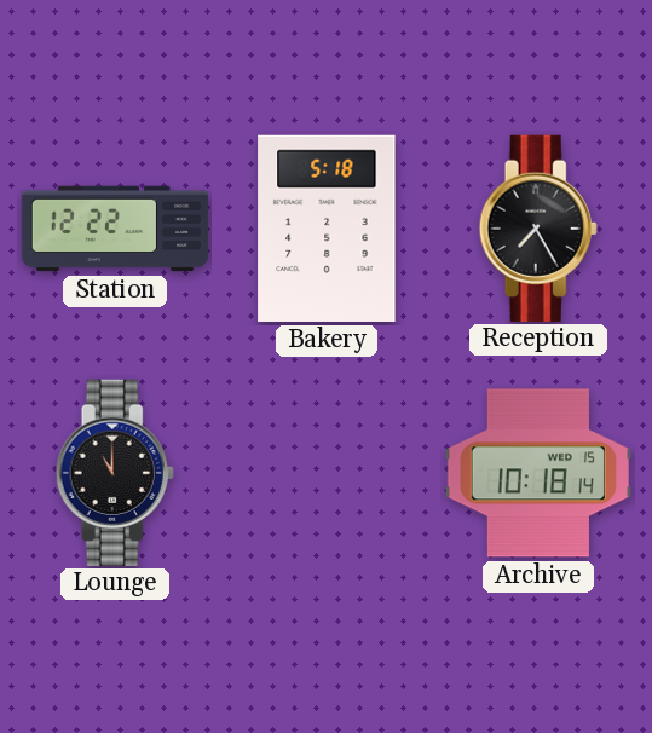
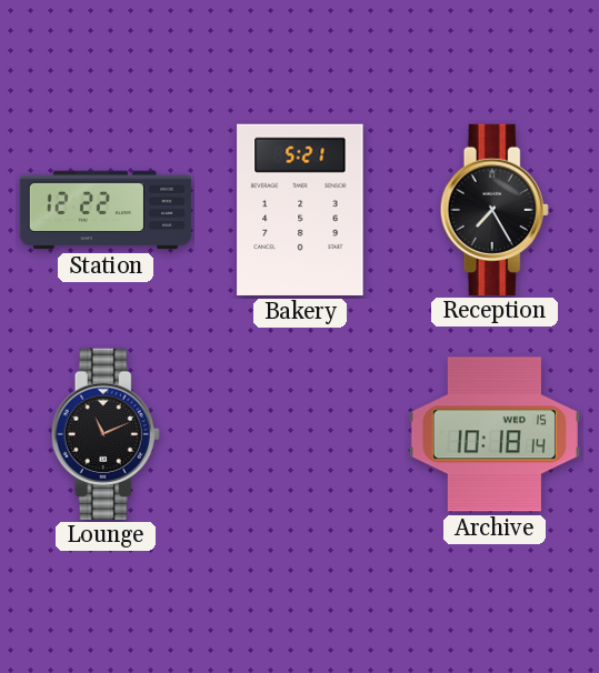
Bakery: 5:18 -> 5:21
Lounge: 11:00 -> 11:11
